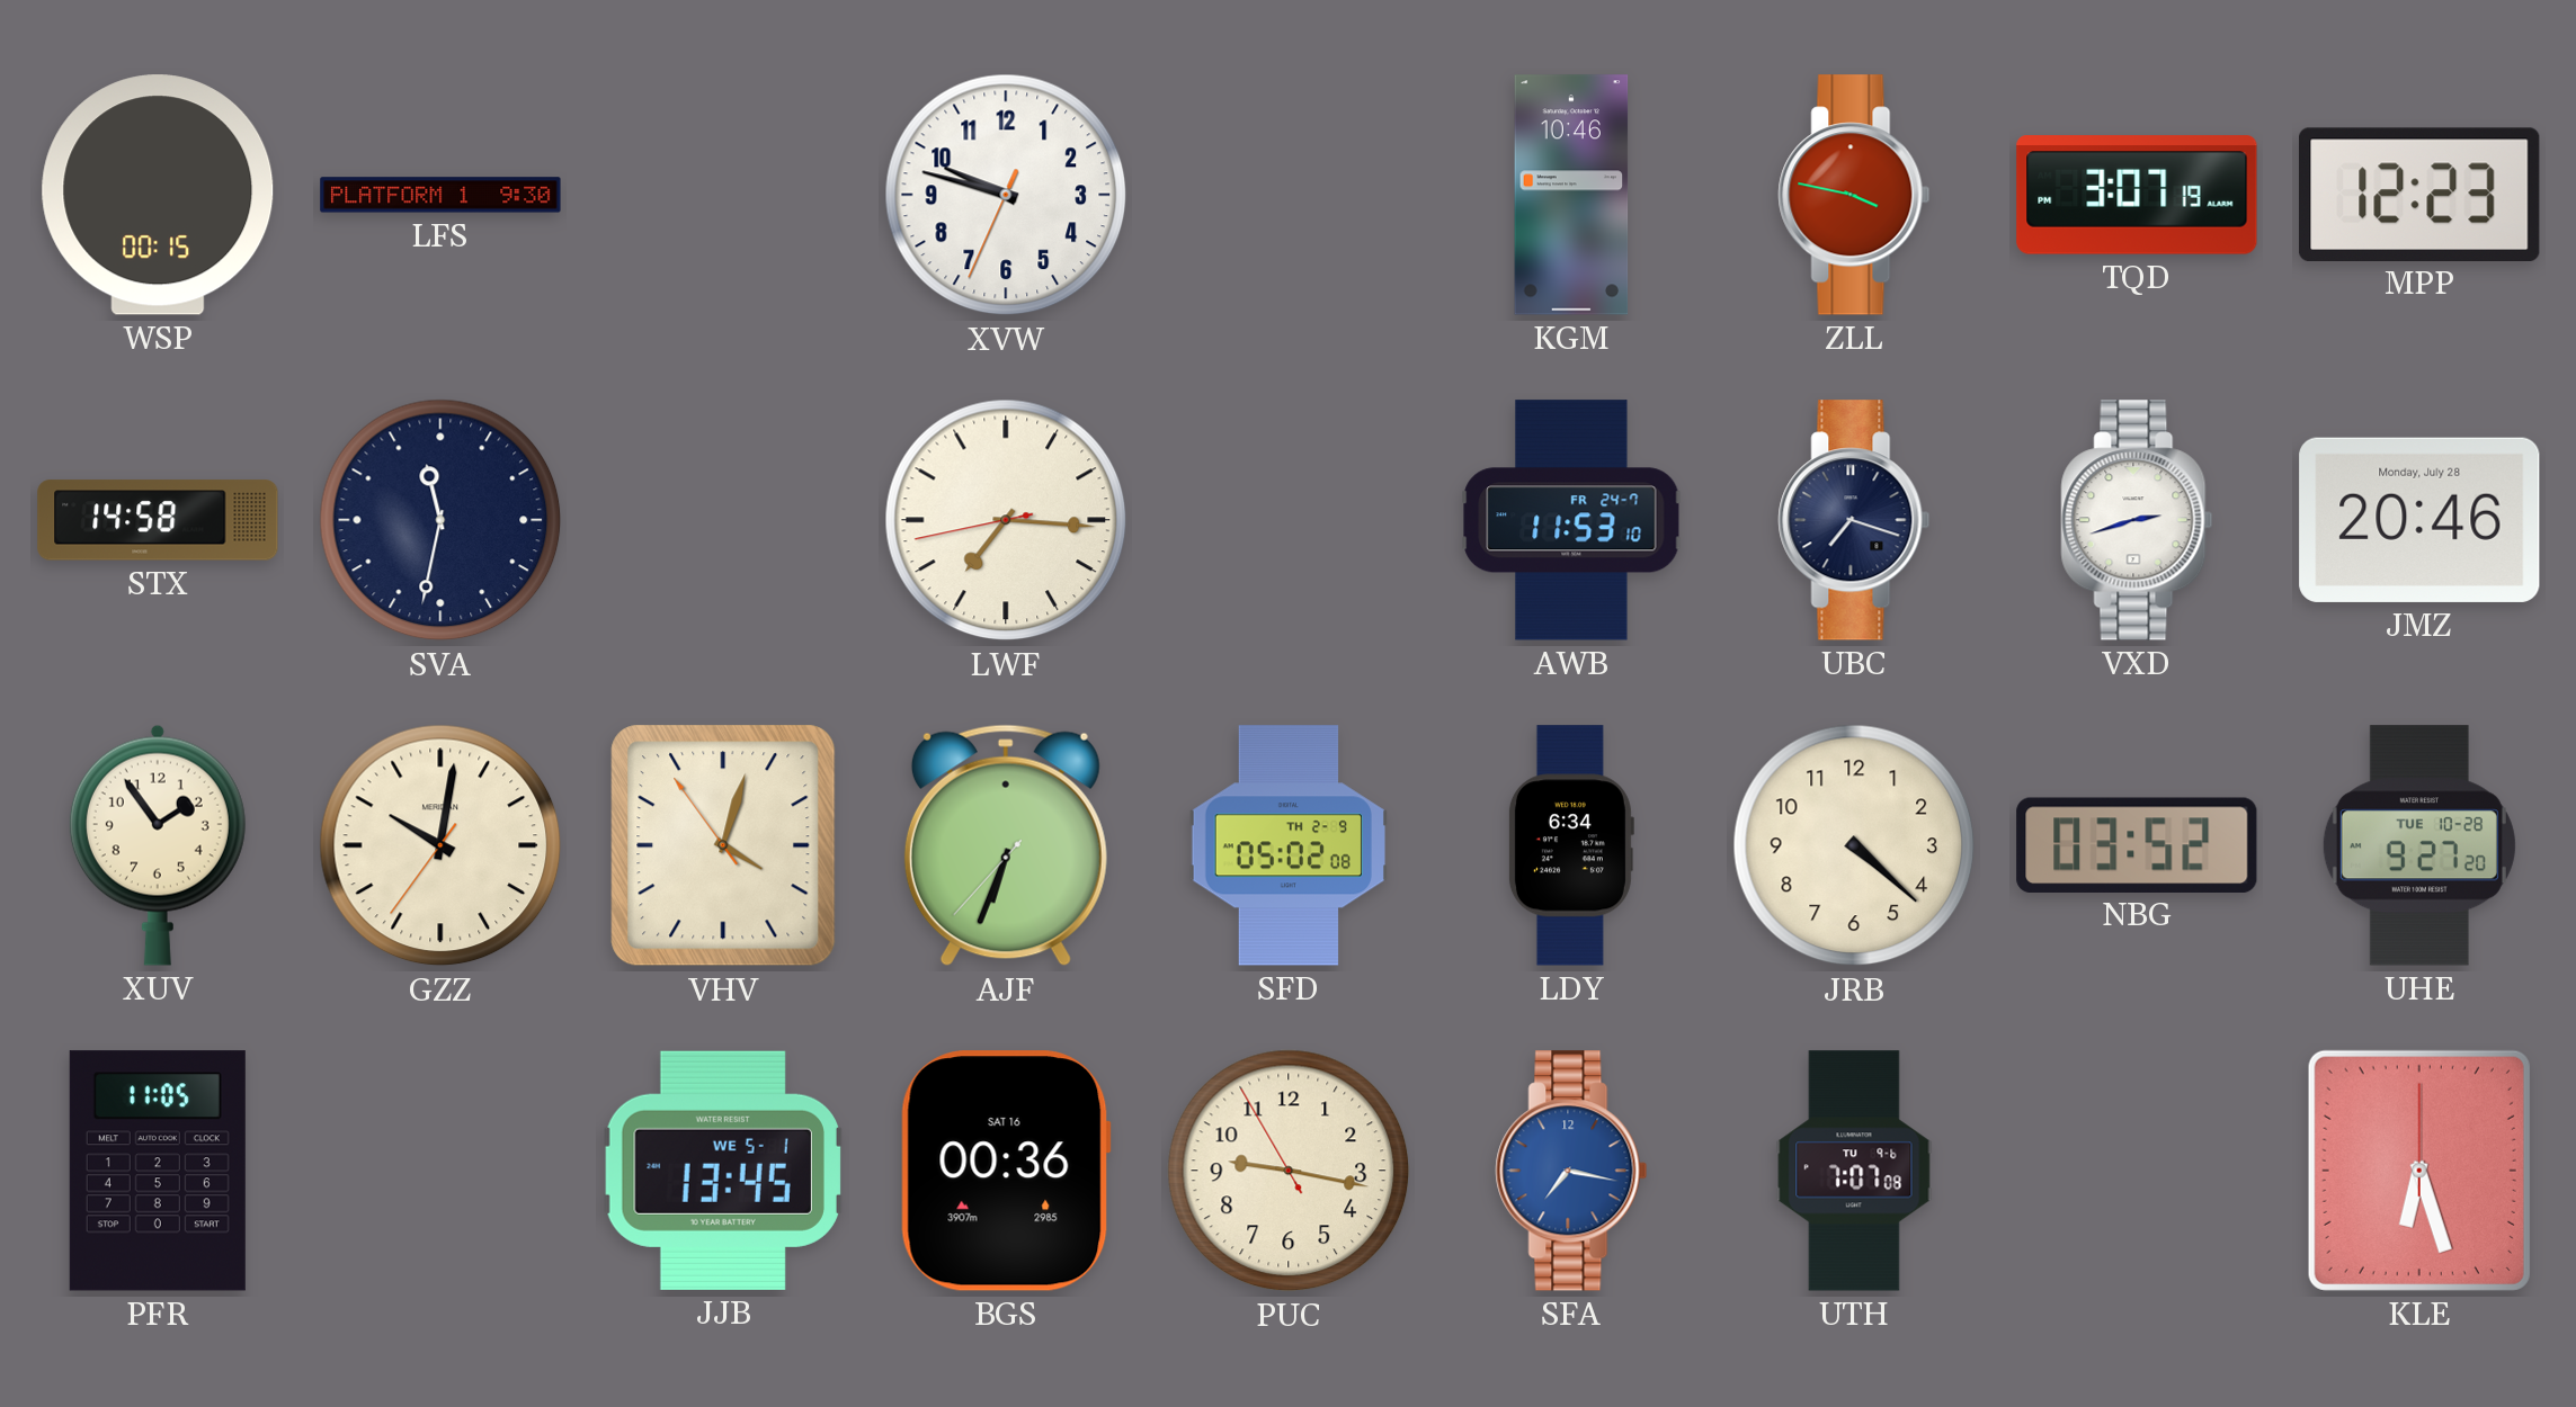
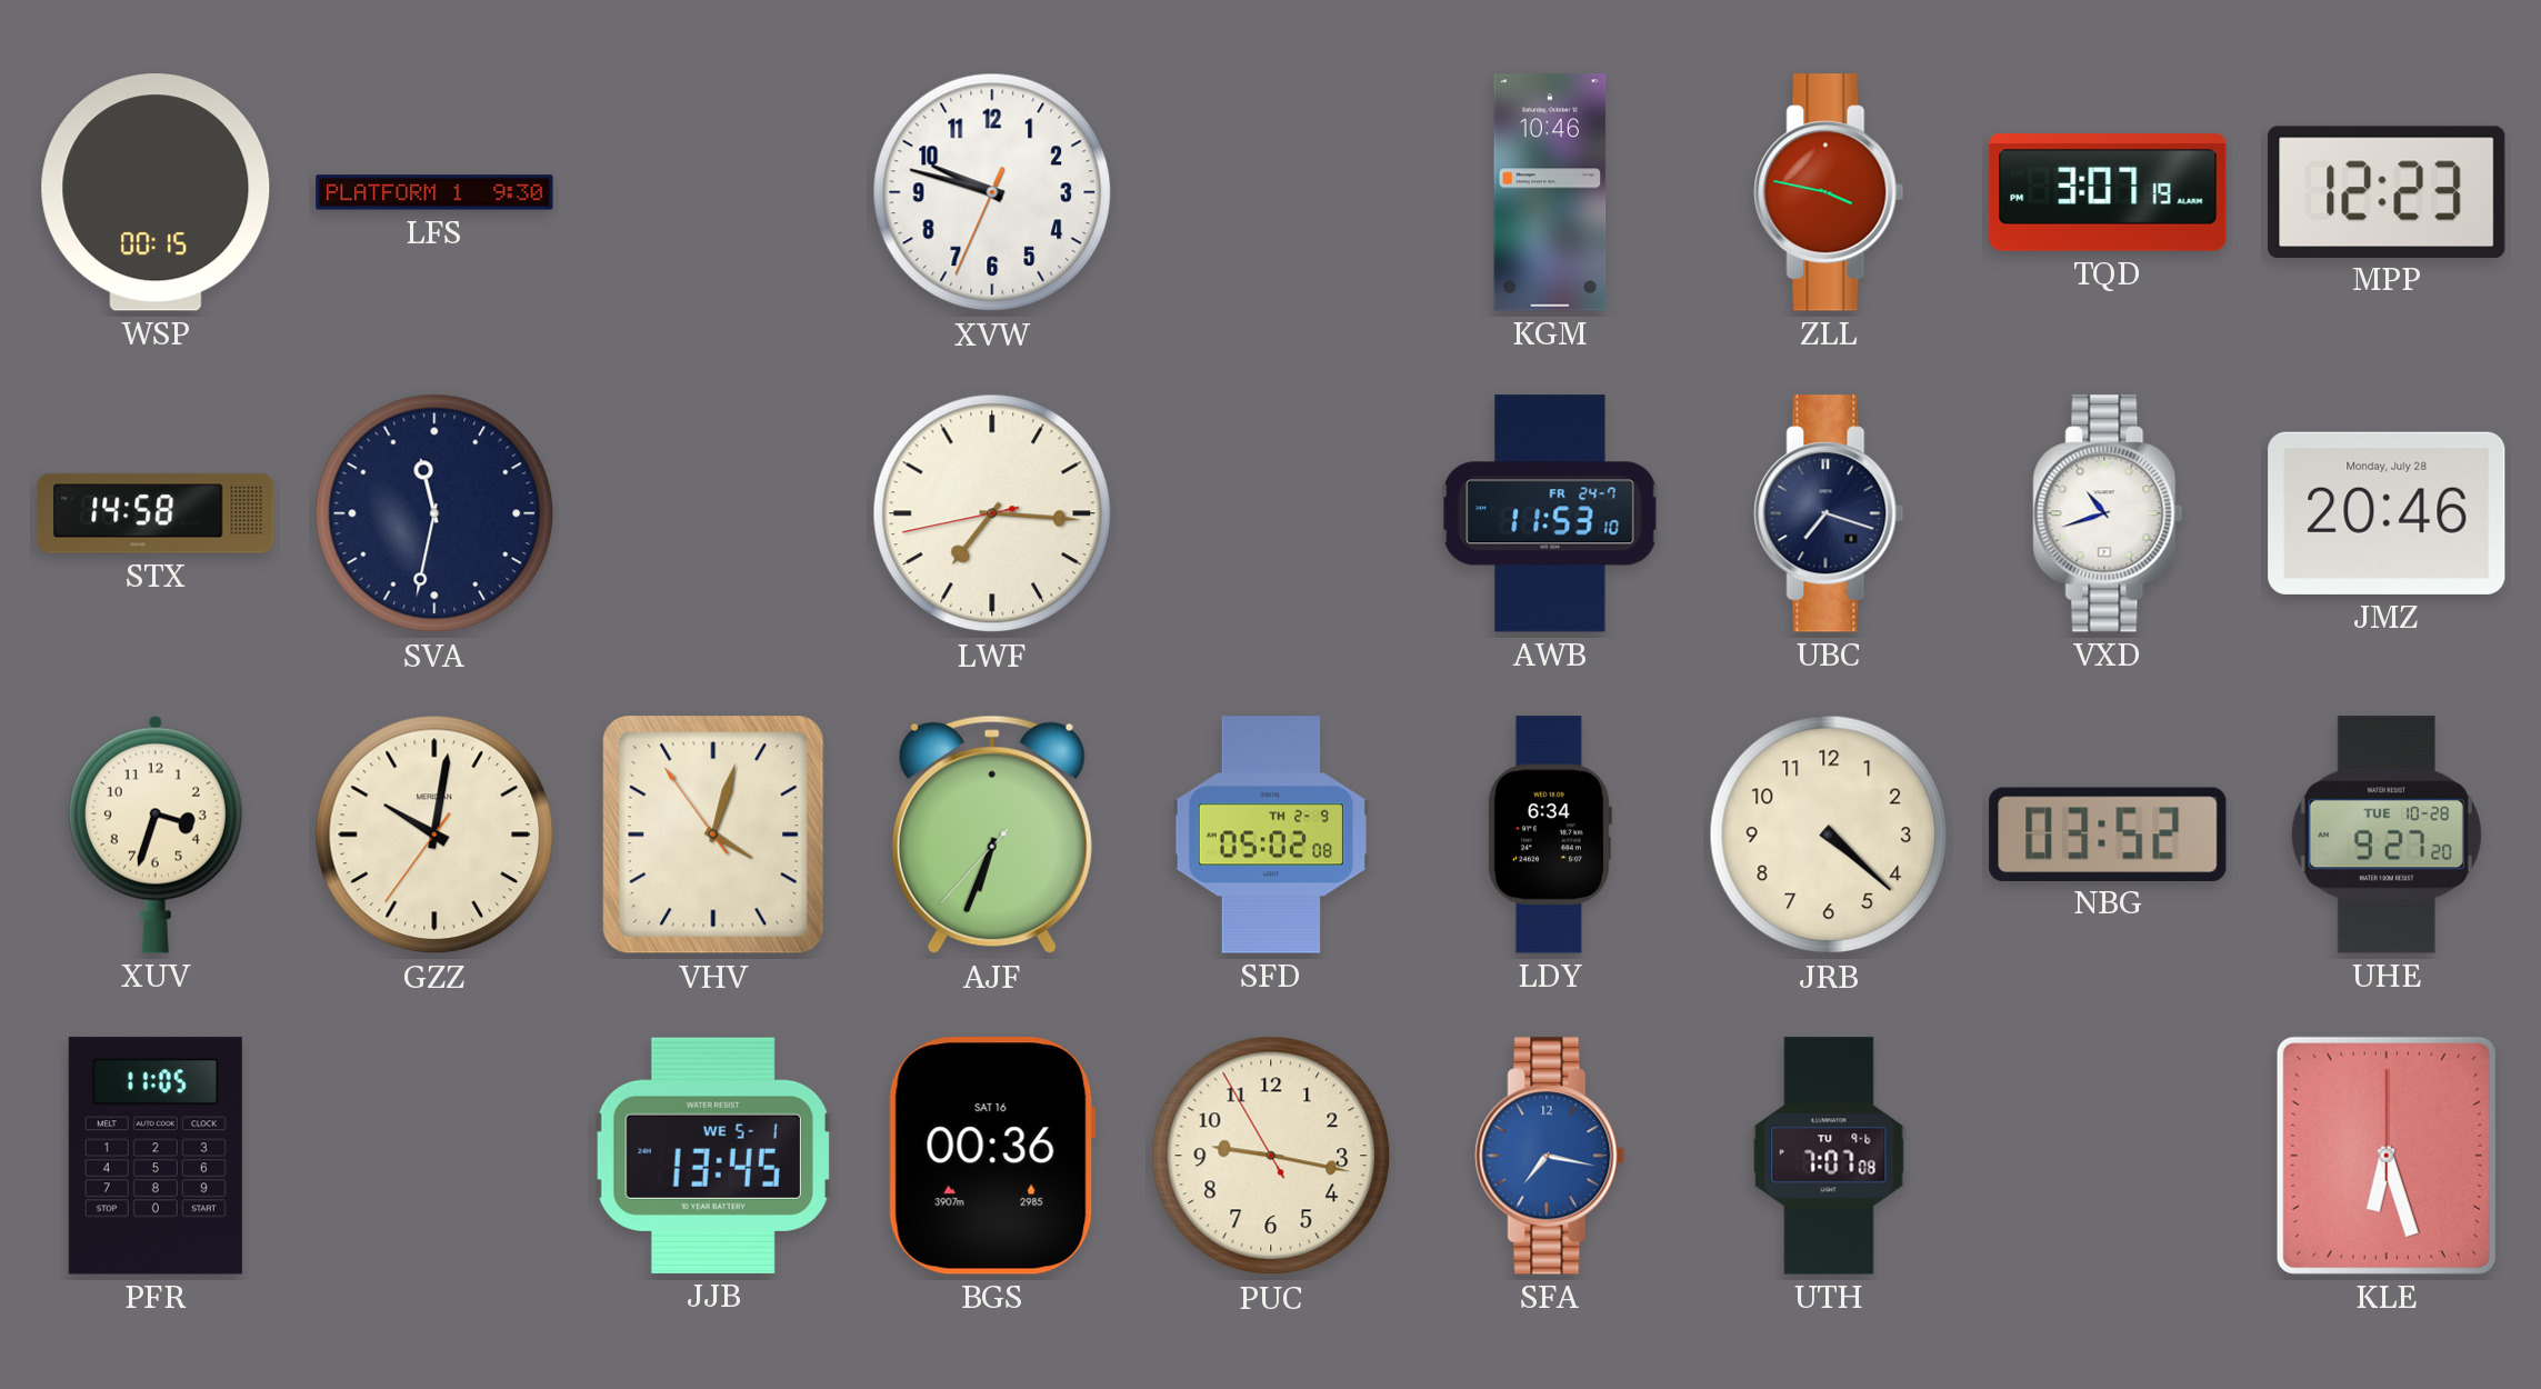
VXD: 2:42 -> 10:42
XUV: 1:54 -> 3:33
